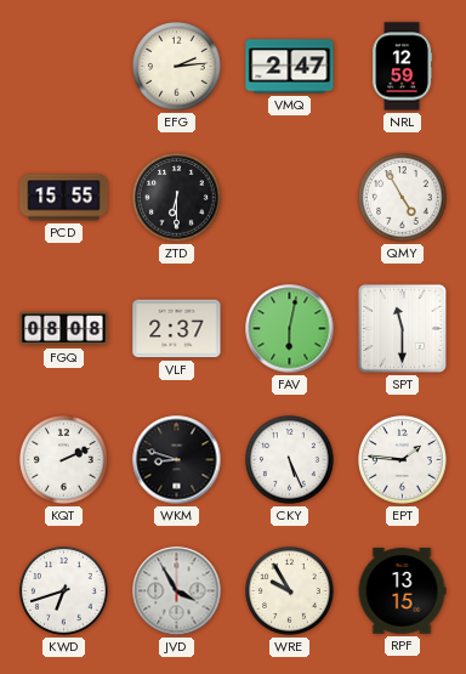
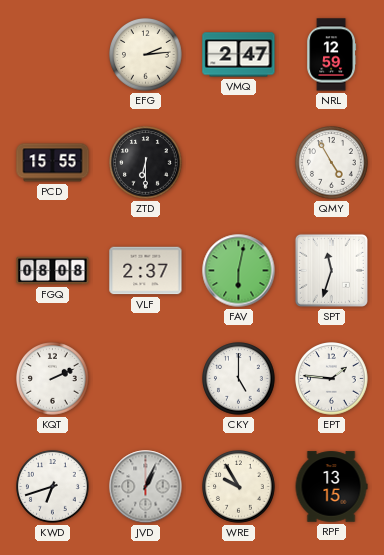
SPT: 11:30 -> 11:33
WKM: 8:48 -> none
CKY: 5:26 -> 5:00
JVD: 3:55 -> 1:04
